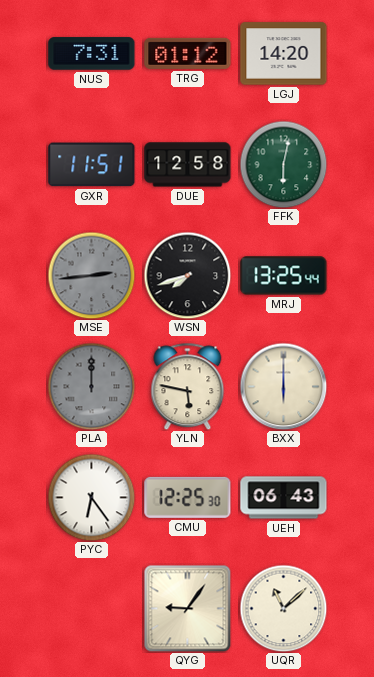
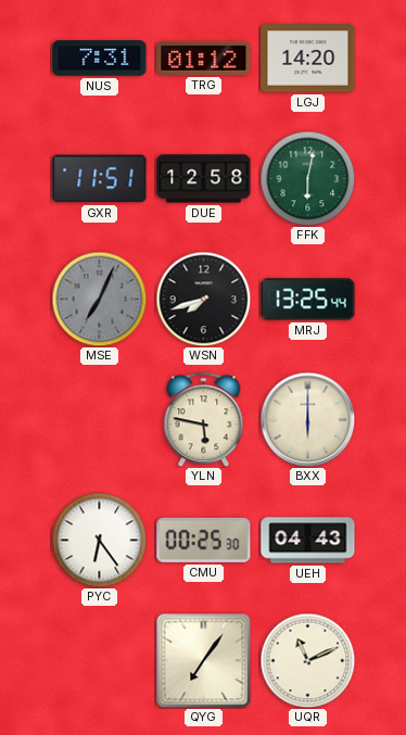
MSE: 2:44 -> 7:04
PLA: 12:00 -> none
CMU: 12:25 -> 00:25
UEH: 06:43 -> 04:43
QYG: 9:06 -> 7:06
UQR: 11:08 -> 11:11
